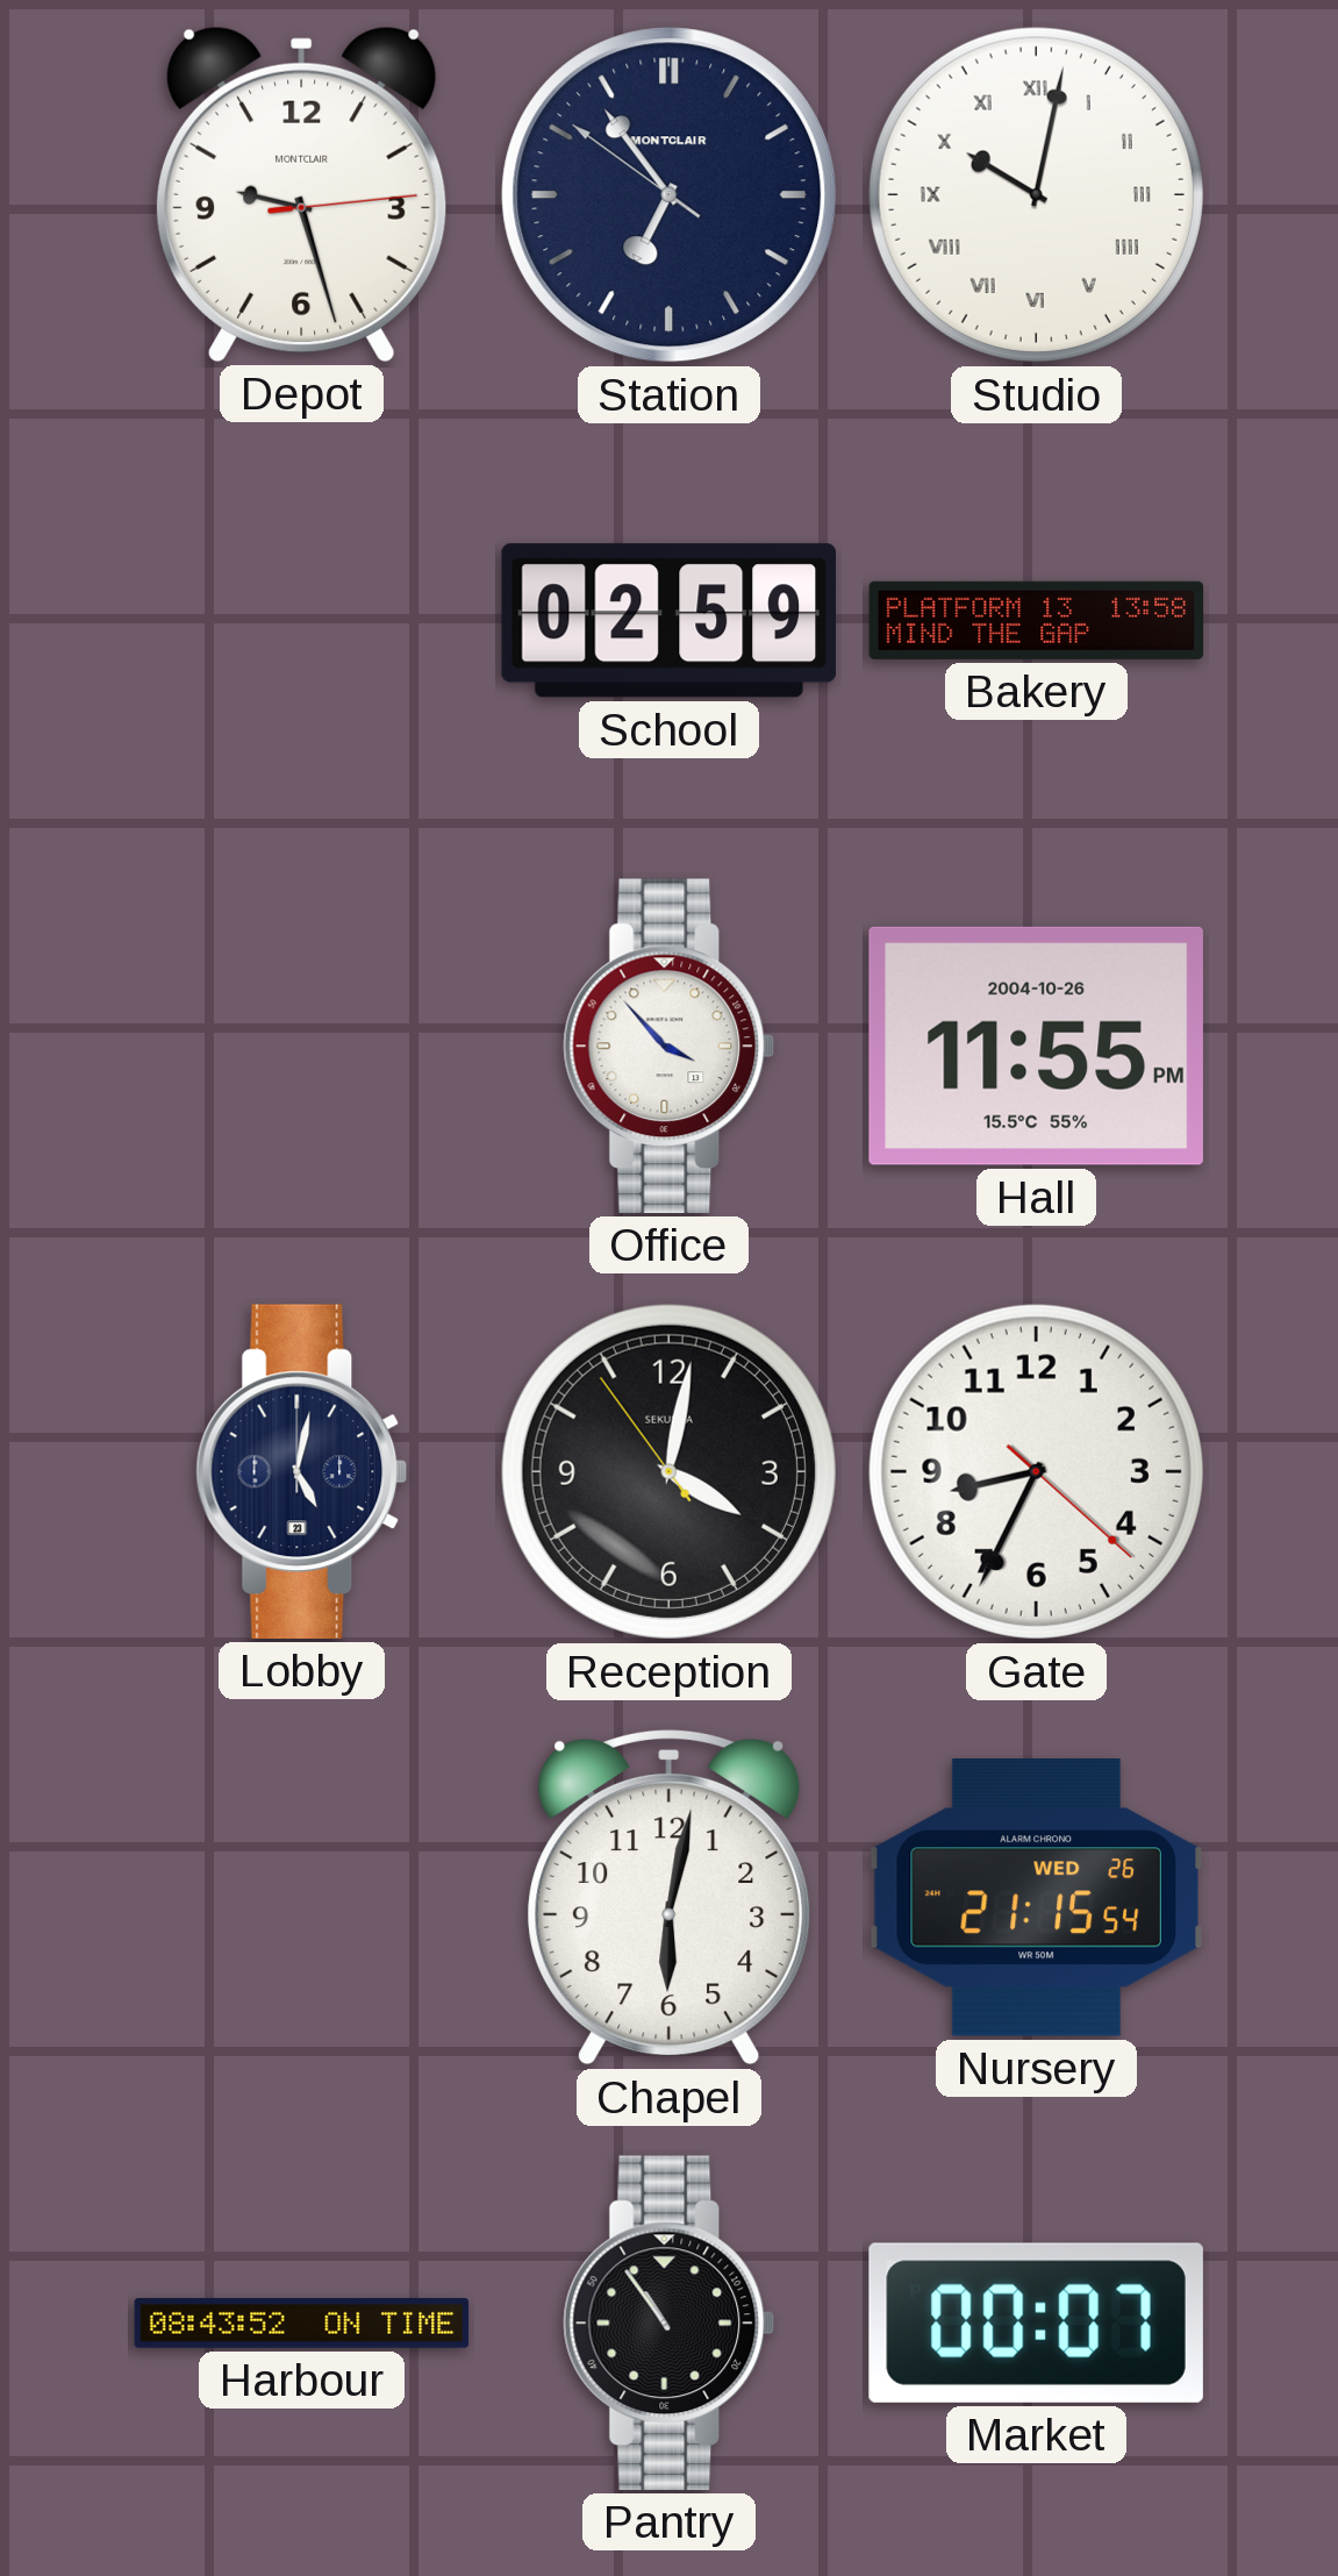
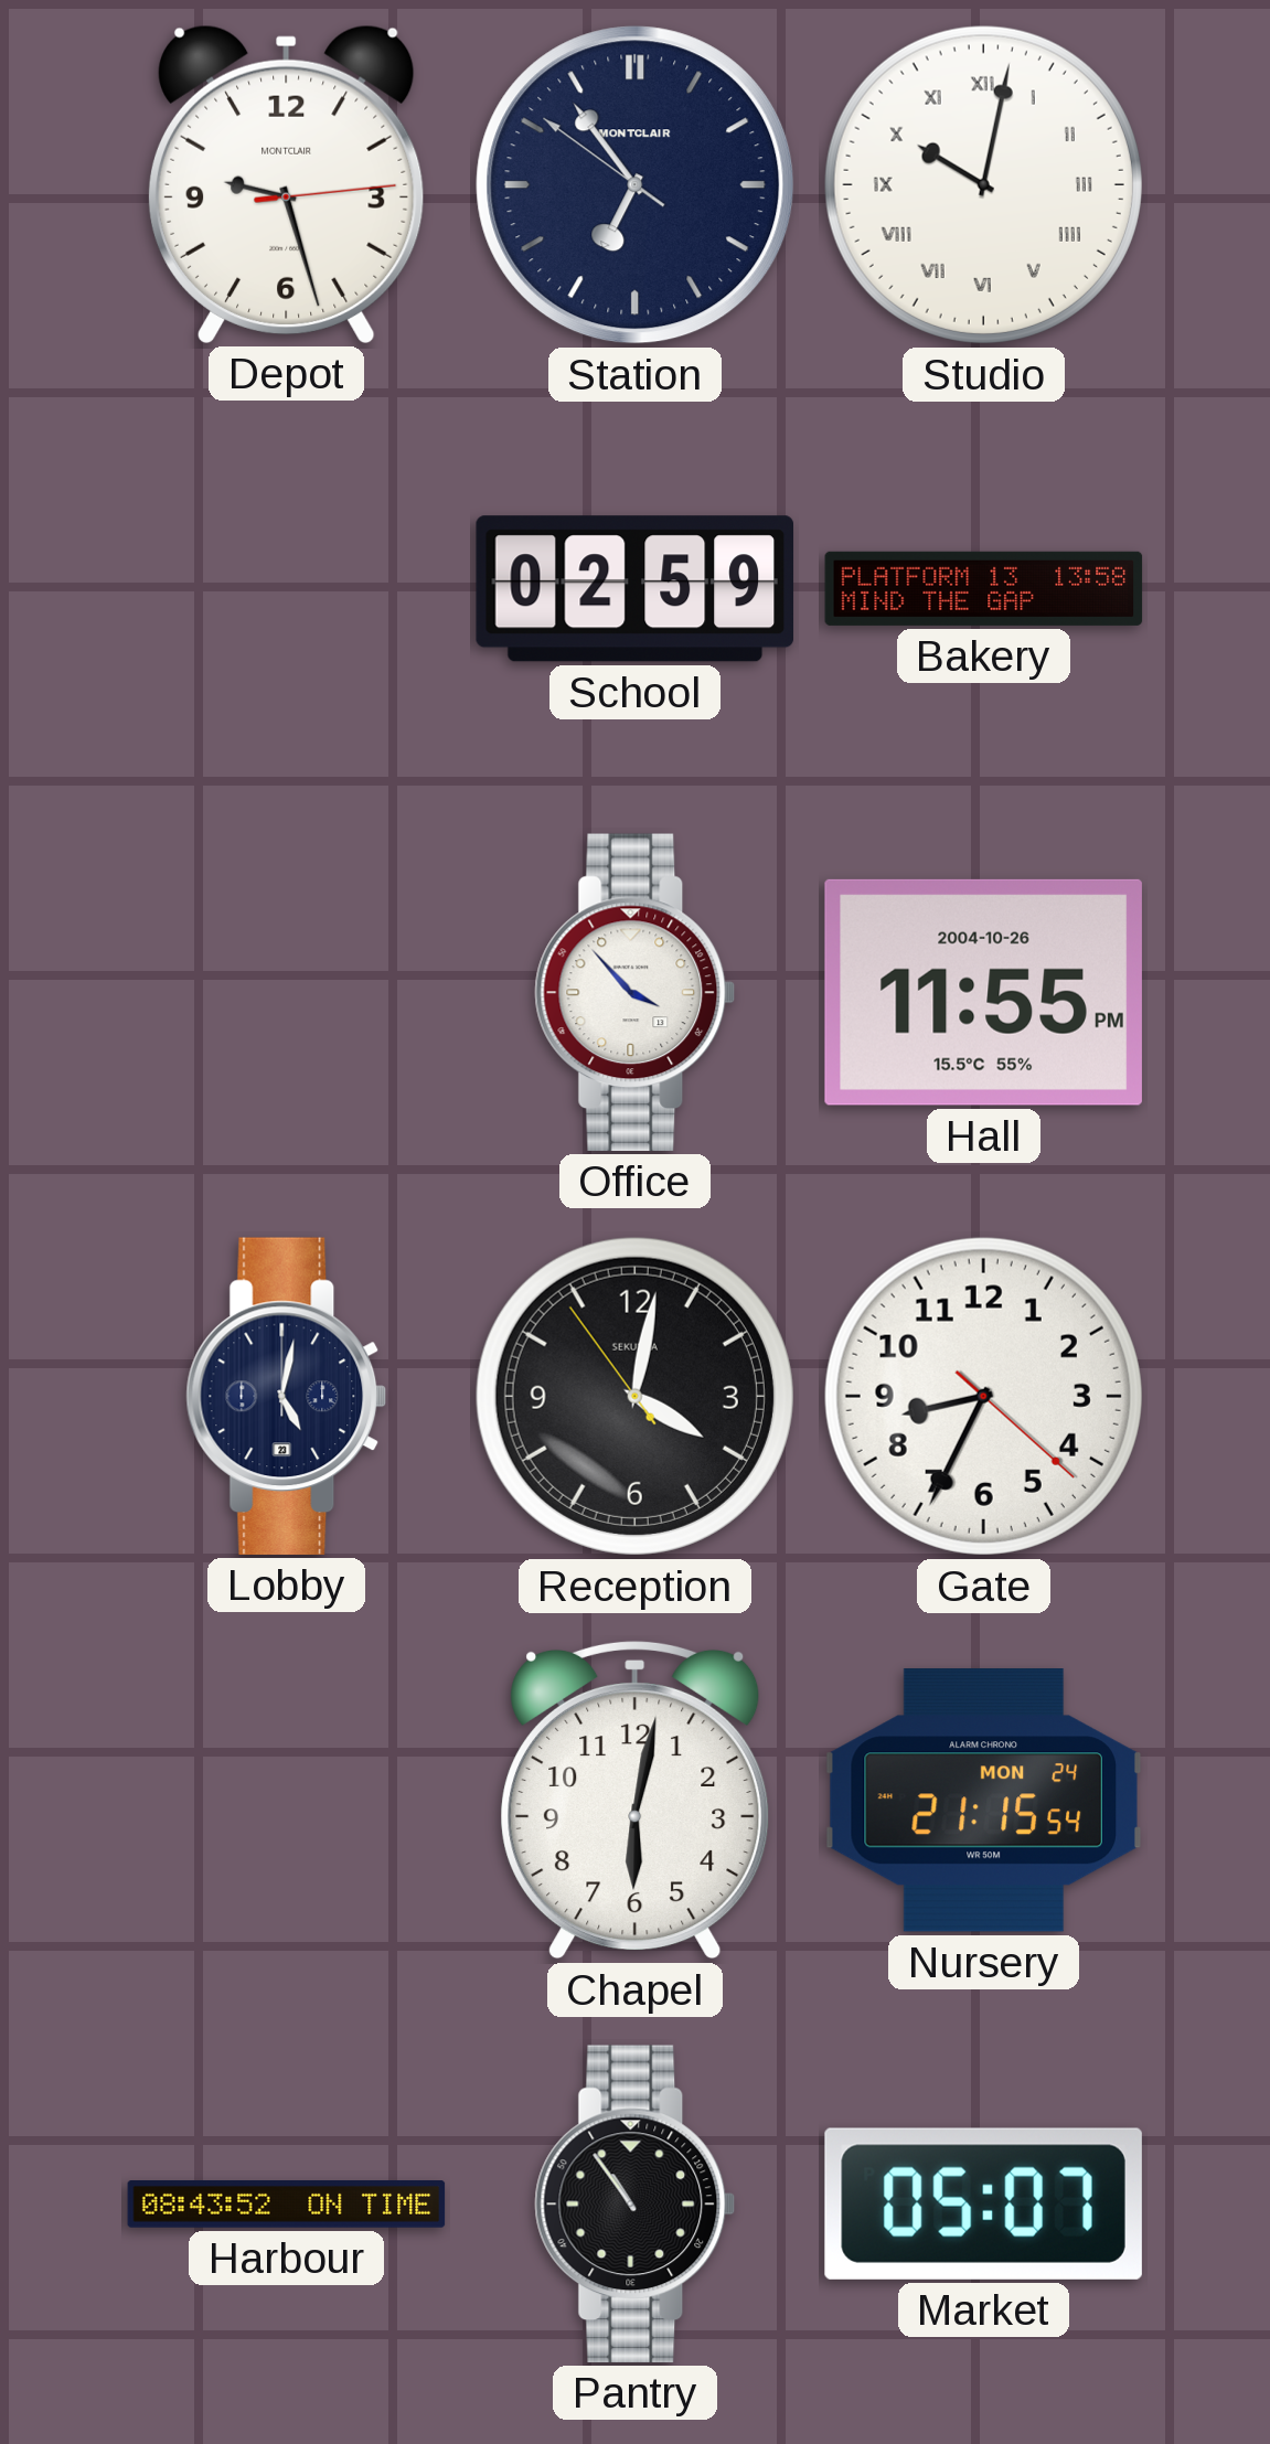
Nursery date: WED 26 -> MON 24
Market: 00:07 -> 05:07
